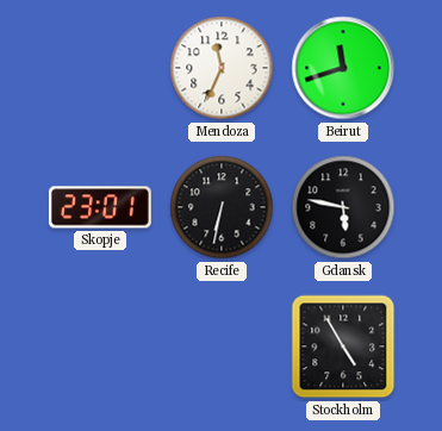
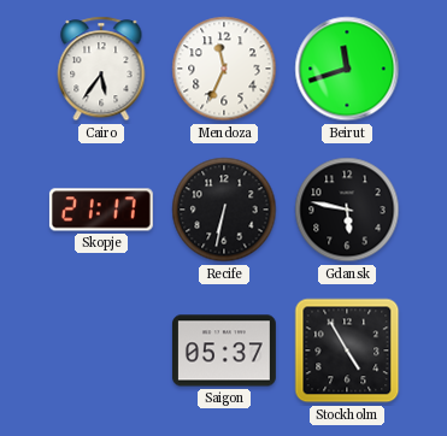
Cairo: none -> 5:36
Skopje: 23:01 -> 21:17
Saigon: none -> 05:37
